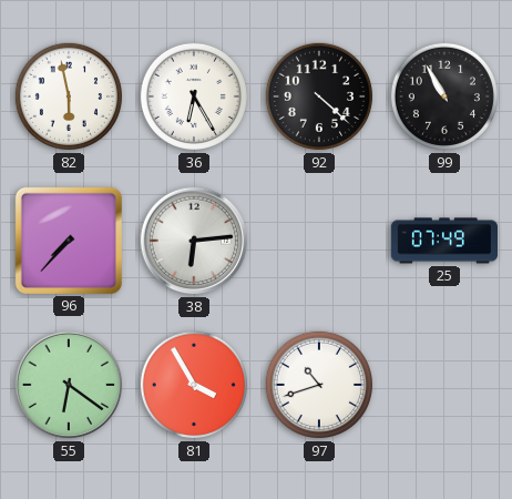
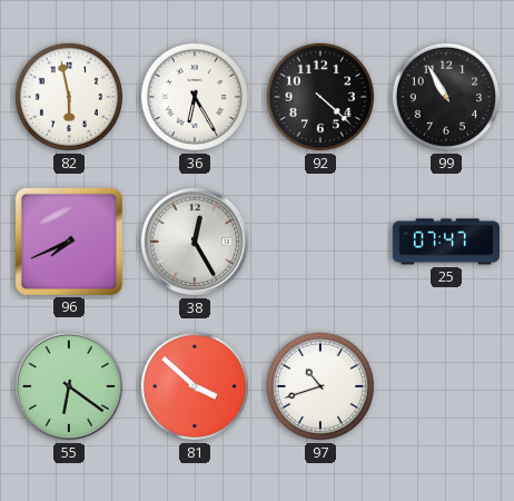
96: 7:37 -> 7:41
38: 6:14 -> 12:25
25: 07:49 -> 07:47
81: 3:55 -> 3:52
